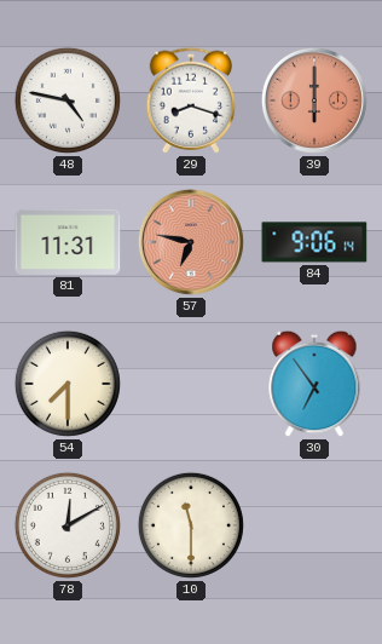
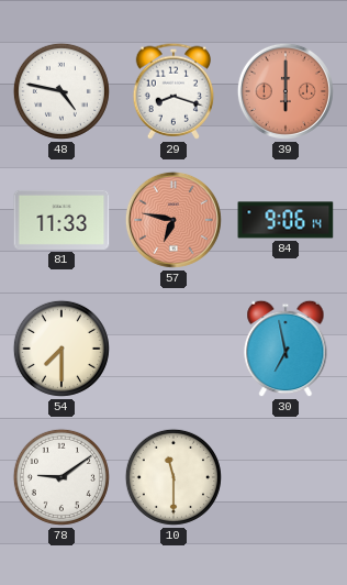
81: 11:31 -> 11:33
30: 6:54 -> 6:58
78: 12:10 -> 9:09
